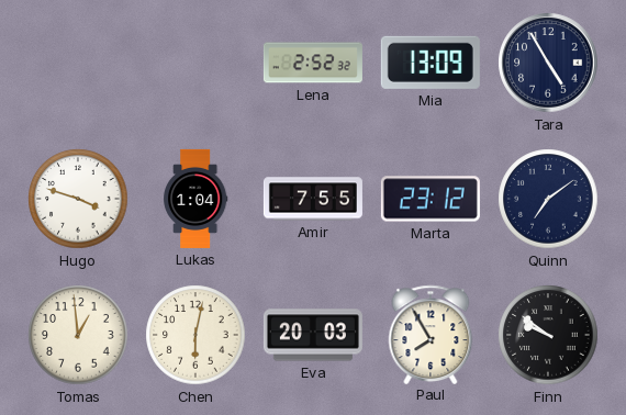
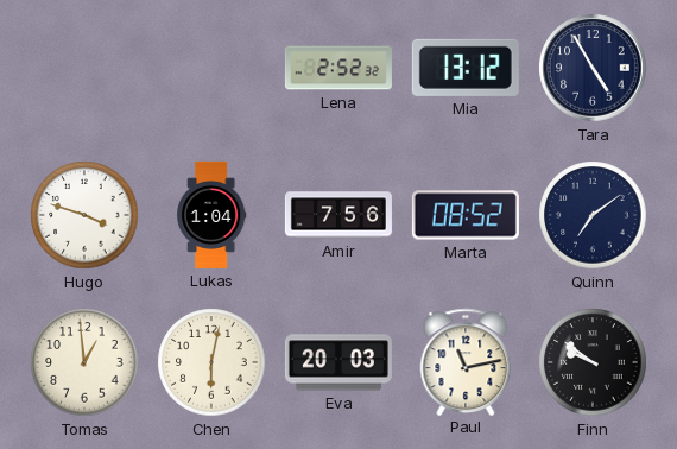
Mia: 13:09 -> 13:12
Amir: 7:55 -> 7:56
Marta: 23:12 -> 08:52
Paul: 7:55 -> 11:13
